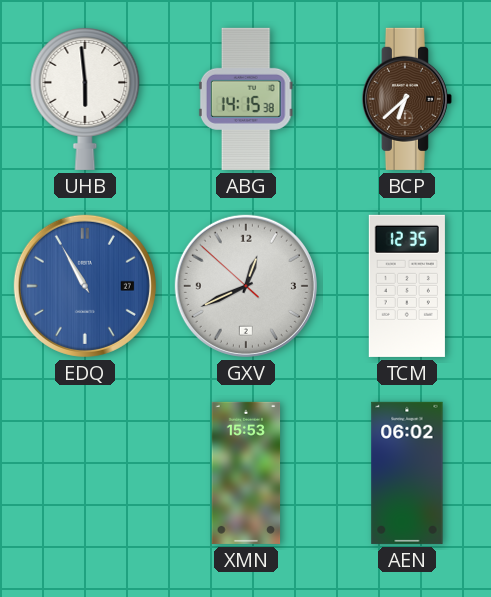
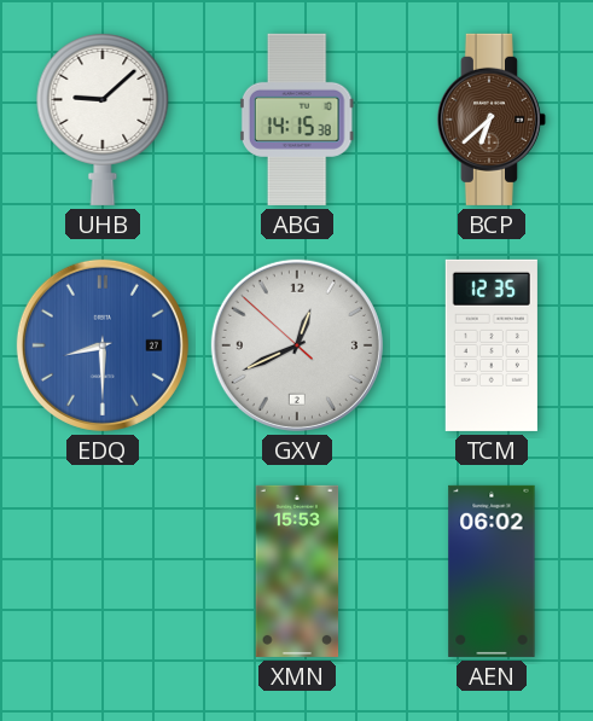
UHB: 5:59 -> 9:08
EDQ: 10:55 -> 8:30
